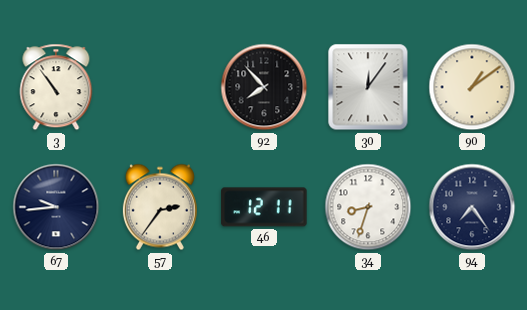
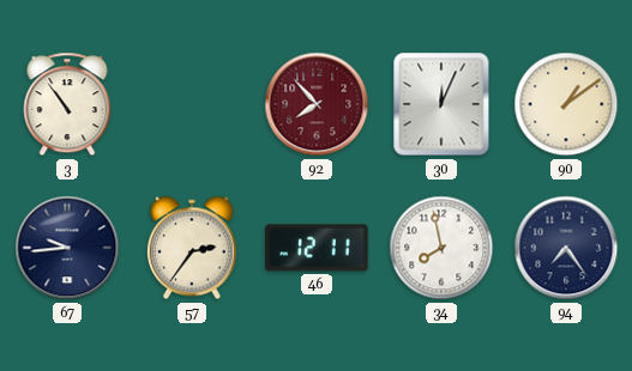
92 dial: black -> burgundy
30: 12:06 -> 12:04
34: 8:33 -> 7:58
